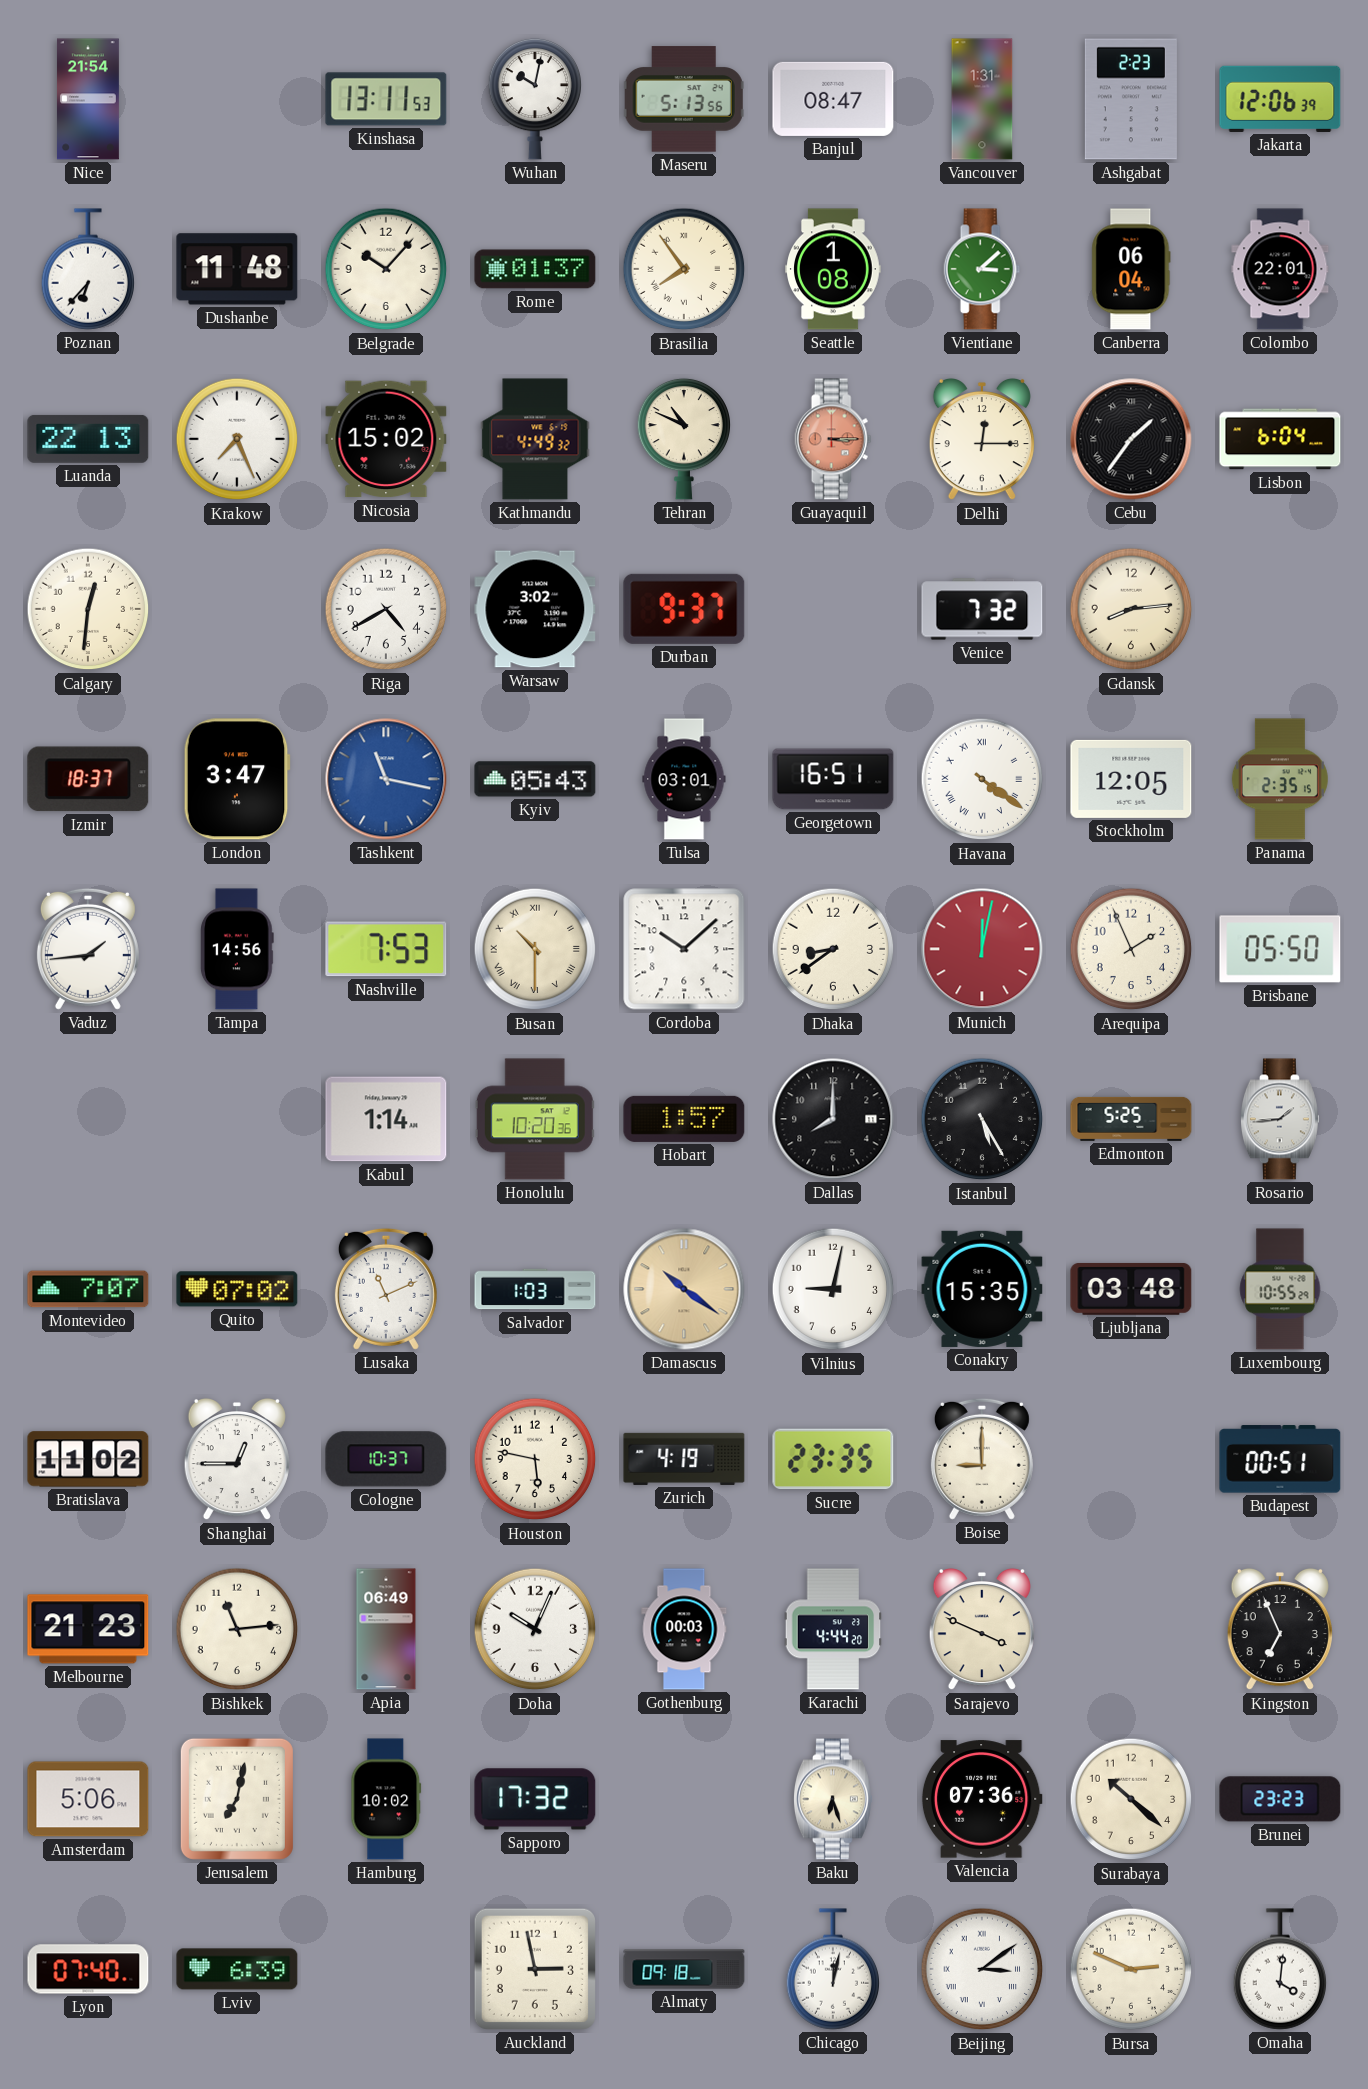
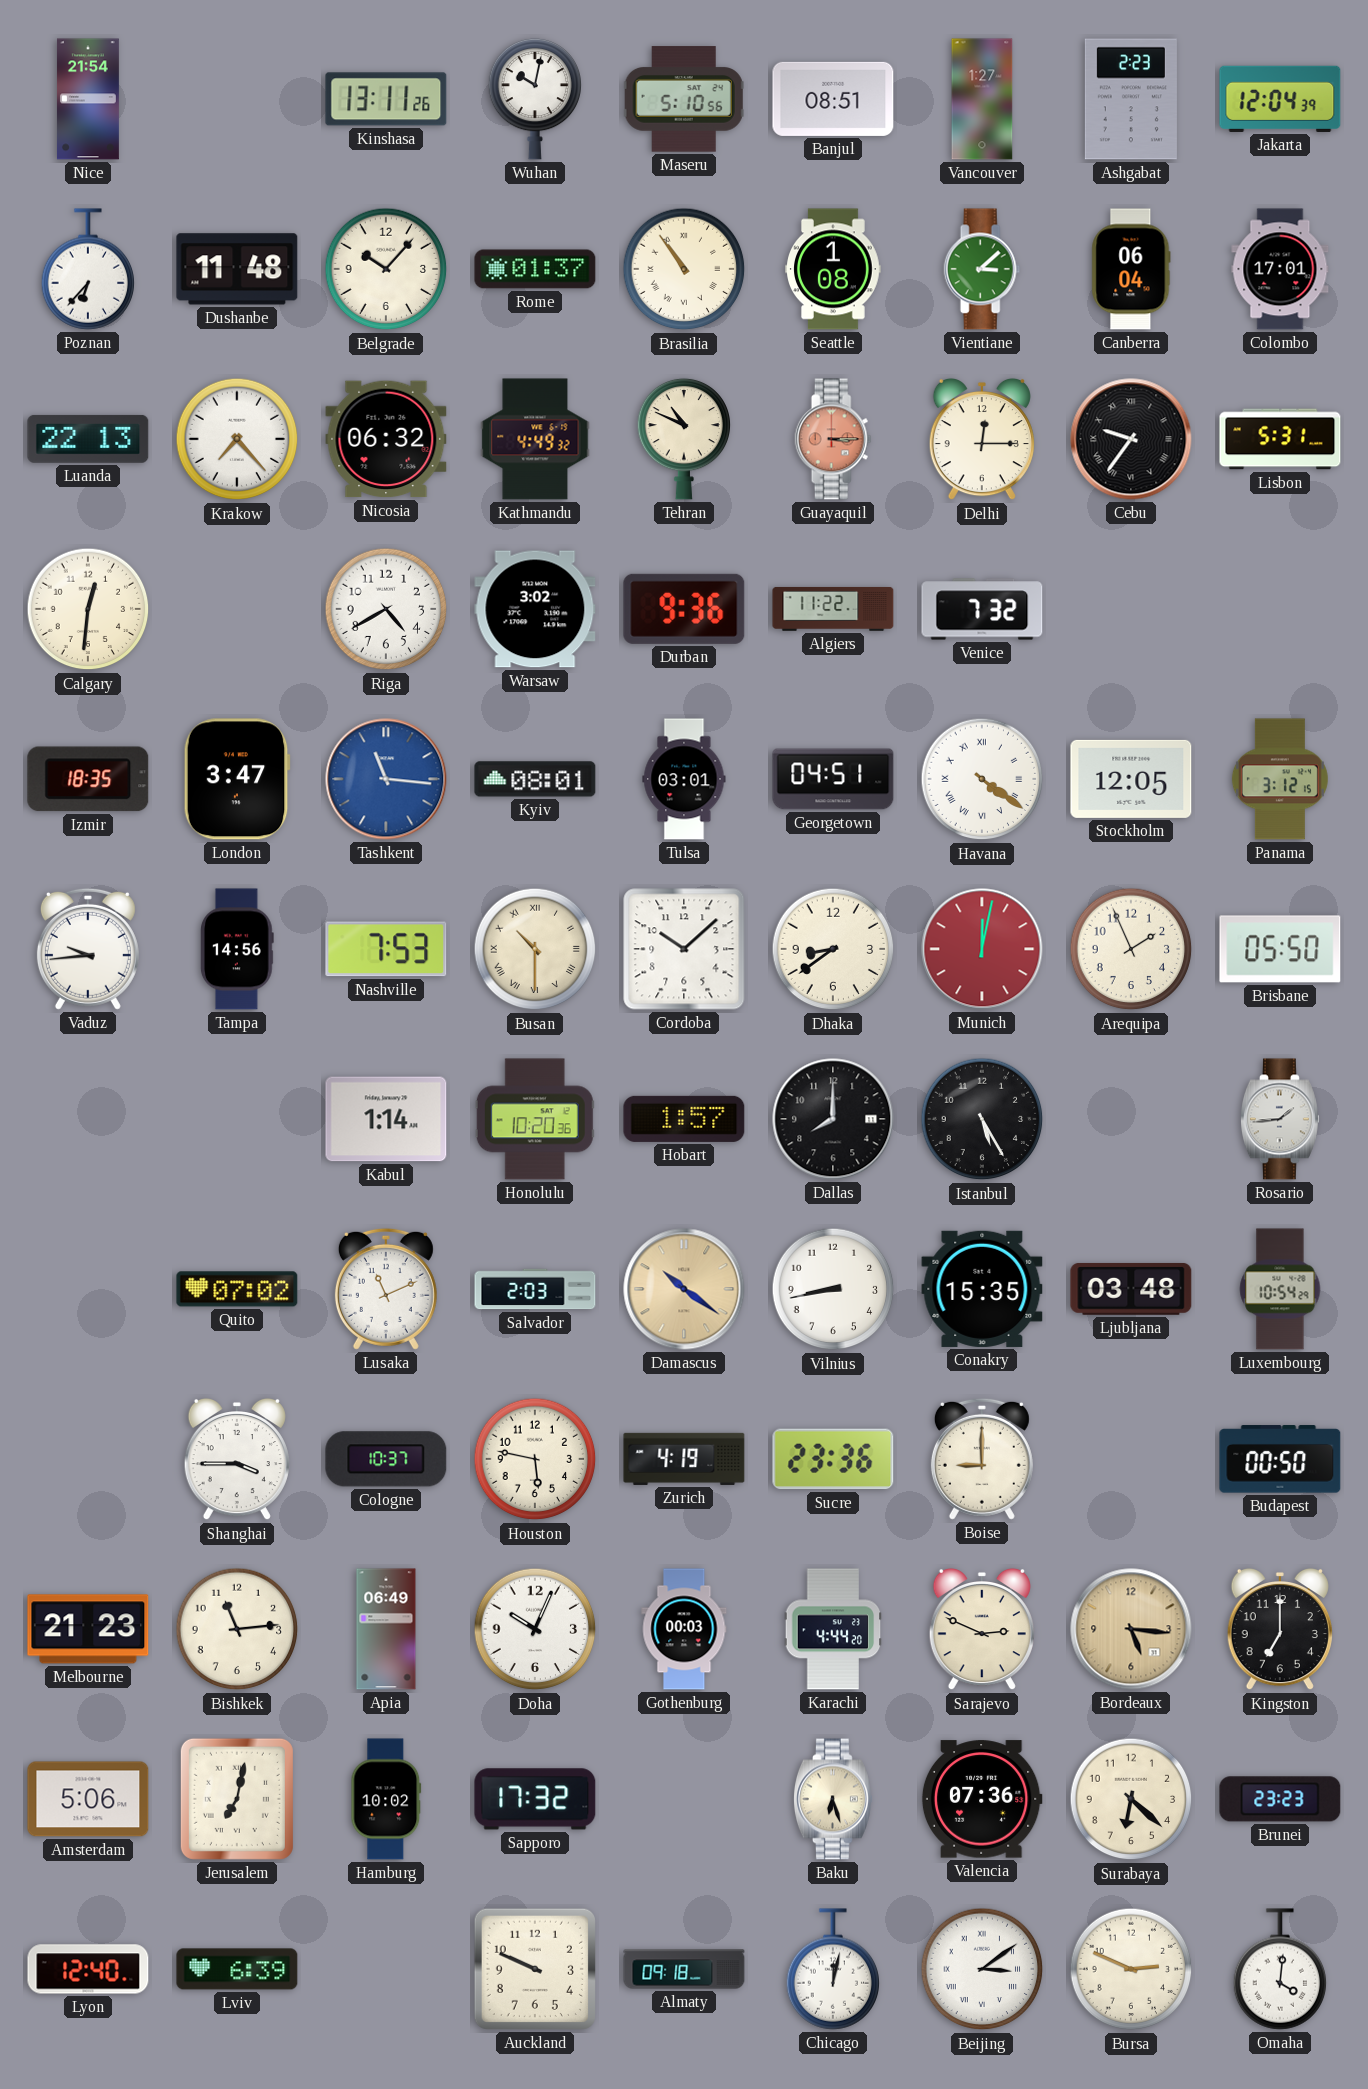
Kinshasa: 13:11:53 -> 13:11:26
Maseru: 5:13 -> 5:10
Banjul: 08:47 -> 08:51
Vancouver: 1:31 -> 1:27
Jakarta: 12:06 -> 12:04
Brasilia: 7:54 -> 10:54
Colombo: 22:01 -> 17:01
Krakow: 7:26 -> 7:23
Nicosia: 15:02 -> 06:32
Cebu: 1:36 -> 9:36
Lisbon: 6:04 -> 5:31
Durban: 9:37 -> 9:36
Algiers: none -> 11:22
Gdansk: 8:14 -> none
Izmir: 18:37 -> 18:35
Tashkent: 11:17 -> 11:16
Kyiv: 05:43 -> 08:01
Georgetown: 16:51 -> 04:51
Panama: 2:35 -> 3:12
Vaduz: 1:44 -> 9:44
Edmonton: 5:25 -> none
Montevideo: 7:07 -> none
Salvador: 1:03 -> 2:03
Vilnius: 9:02 -> 8:43
Luxembourg: 10:55 -> 10:54
Bratislava: 11:02 -> none
Shanghai: 12:45 -> 3:45
Sucre: 23:35 -> 23:36
Budapest: 00:51 -> 00:50
Sarajevo: 3:49 -> 2:49
Bordeaux: none -> 5:16
Kingston: 6:56 -> 7:00
Surabaya: 10:22 -> 6:22
Lyon: 07:40 -> 12:40
Auckland: 2:58 -> 9:49
